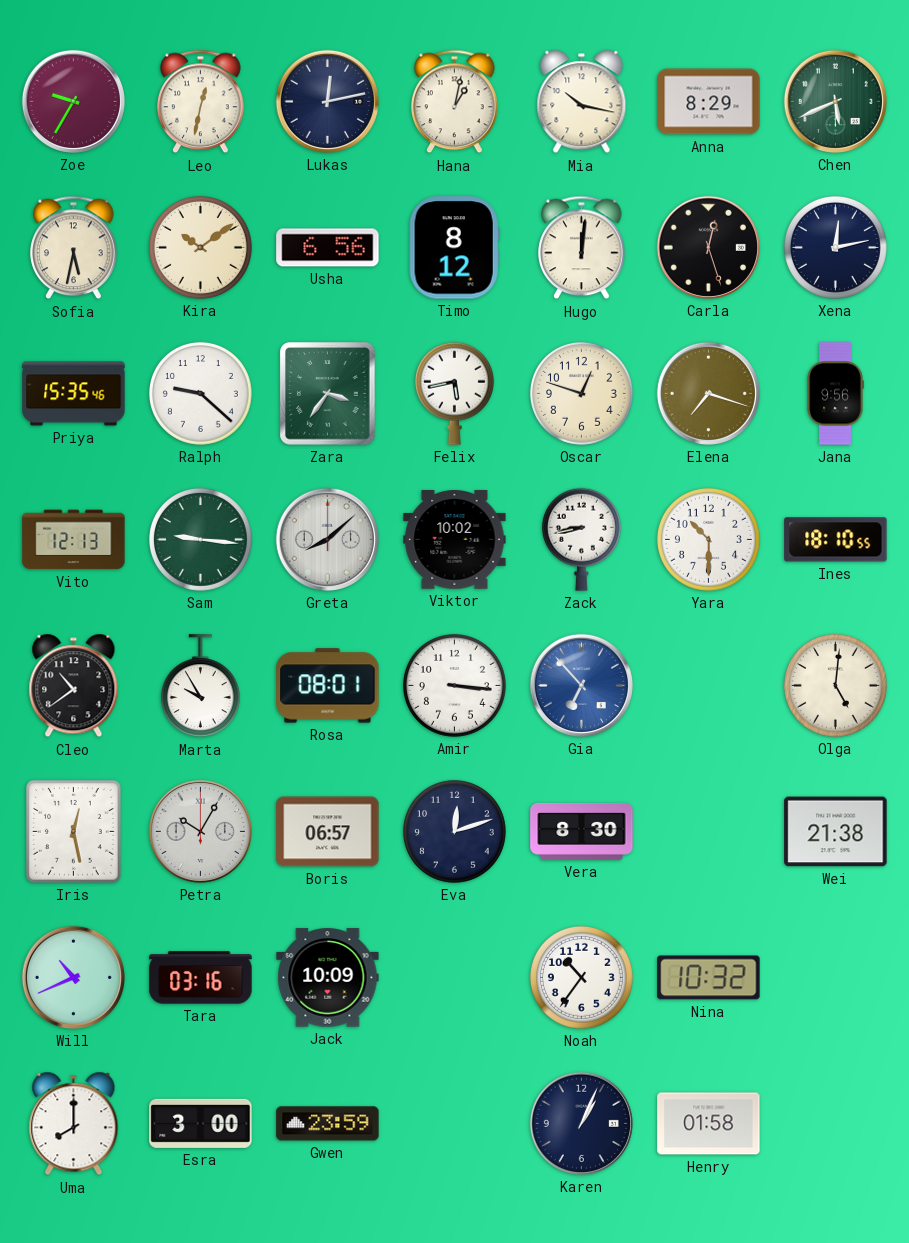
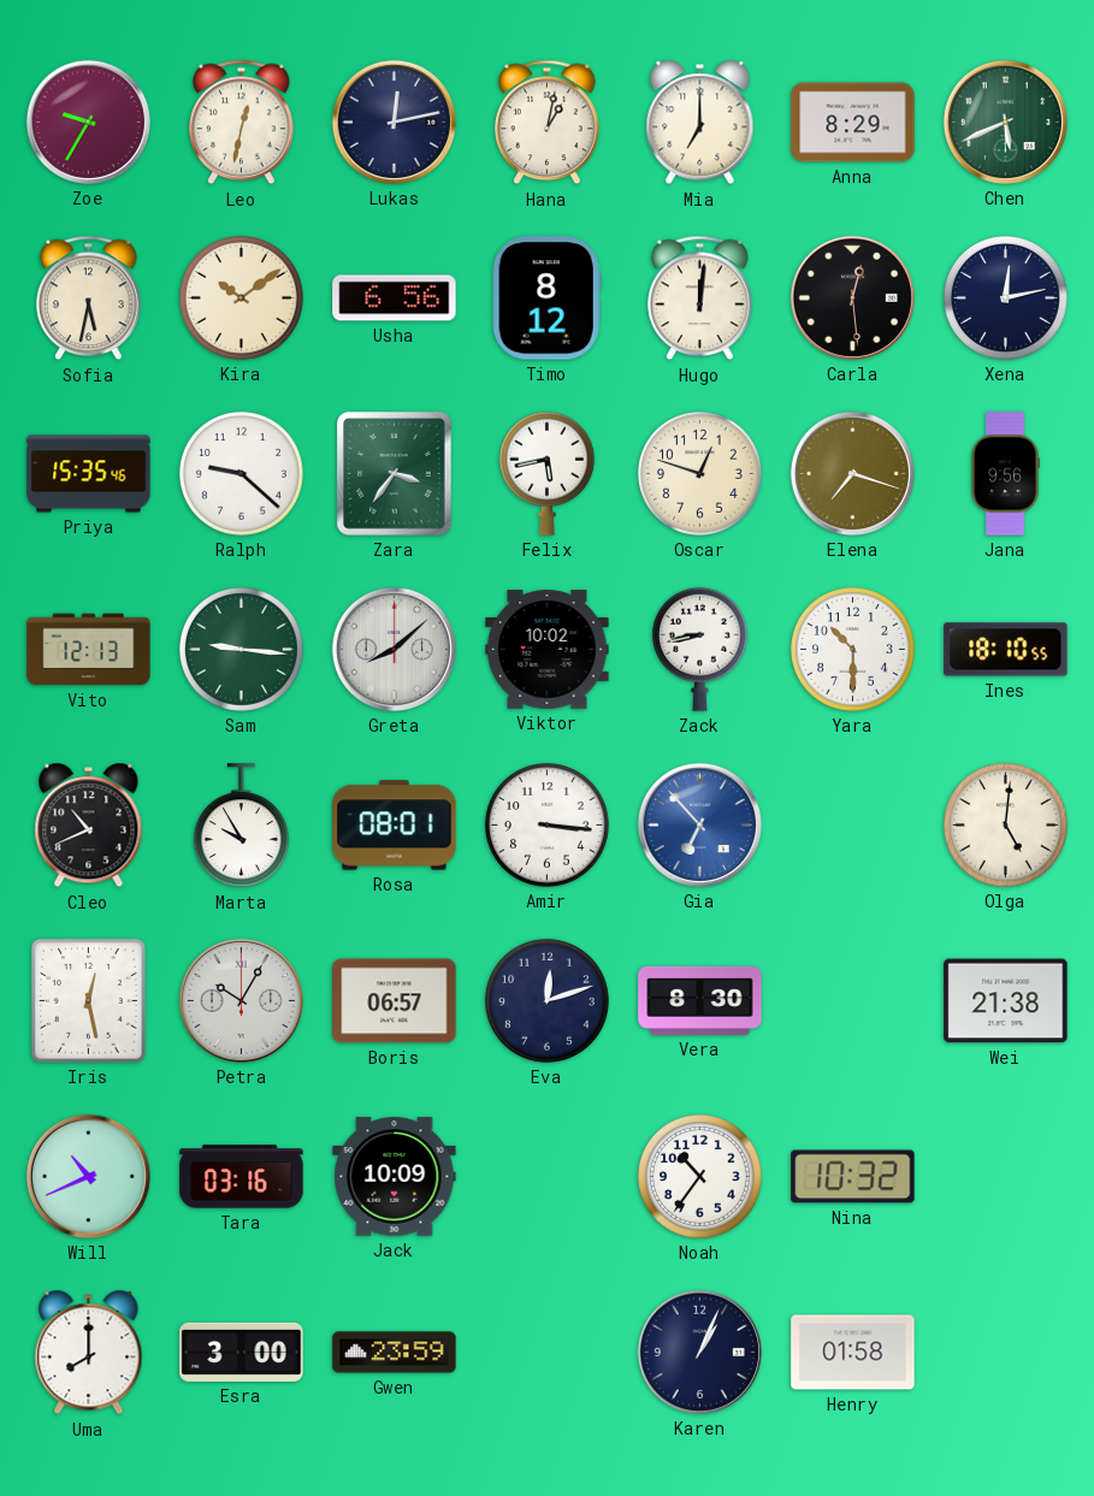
Mia: 10:17 -> 7:00
Carla: 12:27 -> 12:29
Cleo: 10:39 -> 10:41
